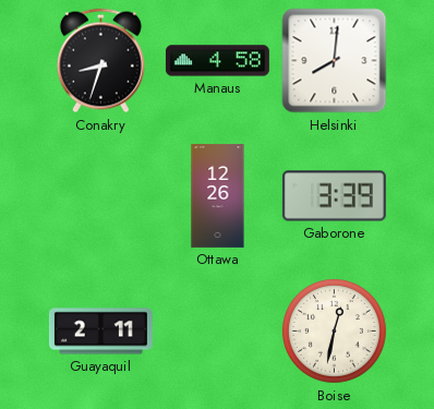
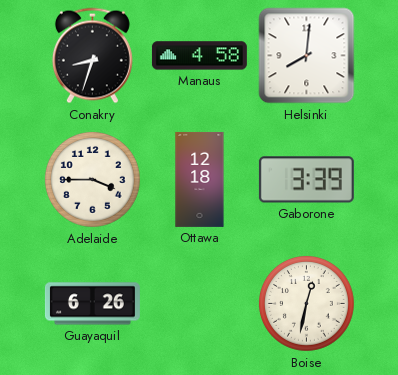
Adelaide: none -> 3:45
Ottawa: 12:26 -> 12:18
Guayaquil: 2:11 -> 6:26
